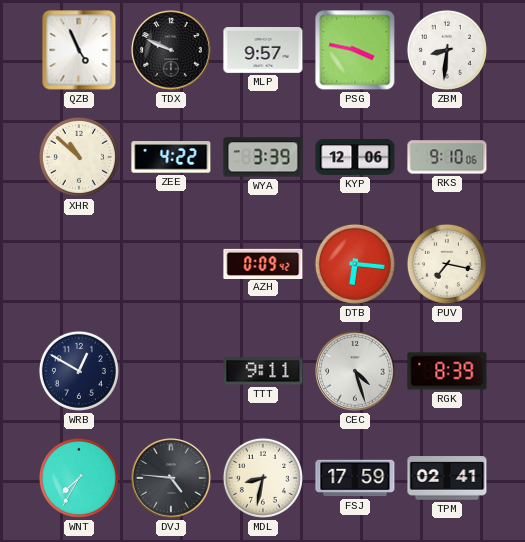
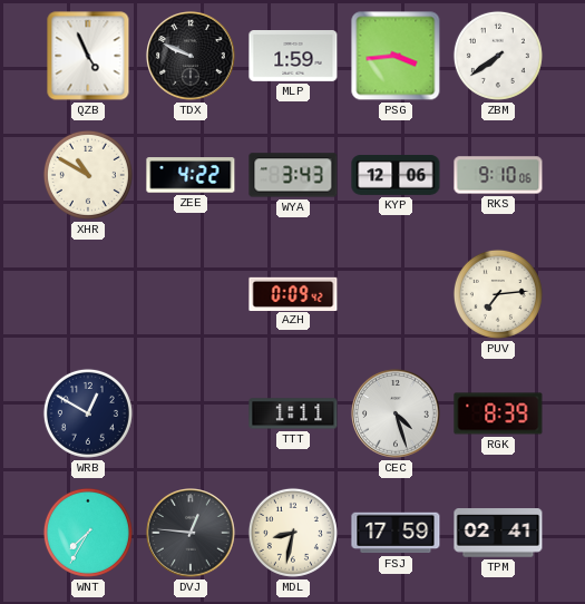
MLP: 9:57 -> 1:59
PSG: 3:47 -> 3:44
ZBM: 8:31 -> 7:39
XHR: 10:52 -> 10:50
WYA: 3:39 -> 3:43
DTB: 6:16 -> none
PUV: 7:17 -> 7:14
TTT: 9:11 -> 1:11
DVJ: 4:46 -> 12:46
